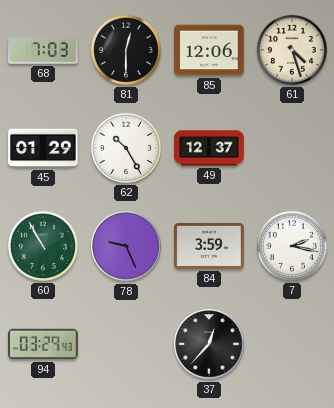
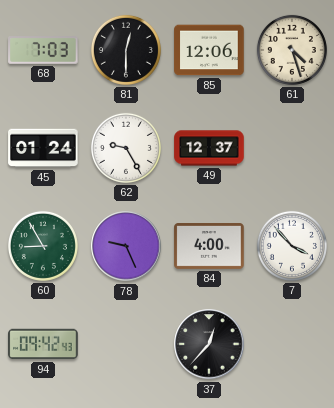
45: 01:29 -> 01:24
62: 10:25 -> 9:25
60: 10:55 -> 8:55
84: 3:59 -> 4:00
7: 2:17 -> 3:53
94: 03:29 -> 09:42
